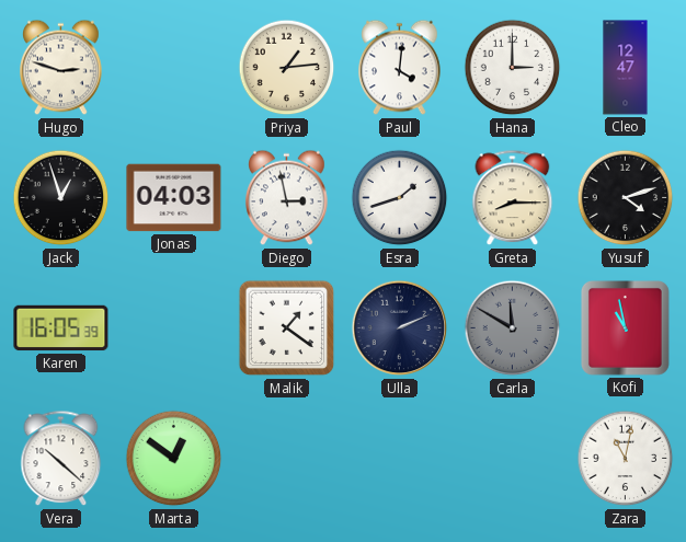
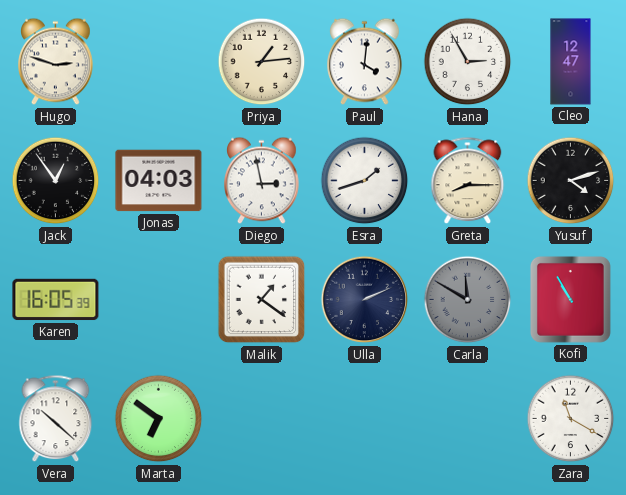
Hana: 3:00 -> 2:55
Jack: 12:57 -> 12:54
Kofi: 10:58 -> 10:55
Marta: 12:51 -> 6:51
Zara: 11:02 -> 11:20
